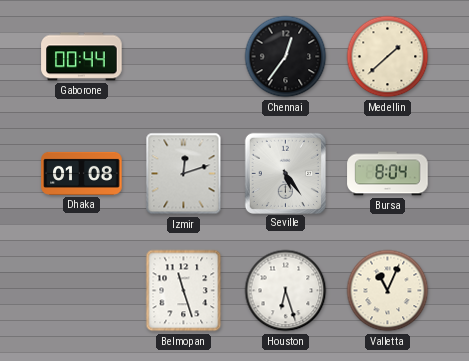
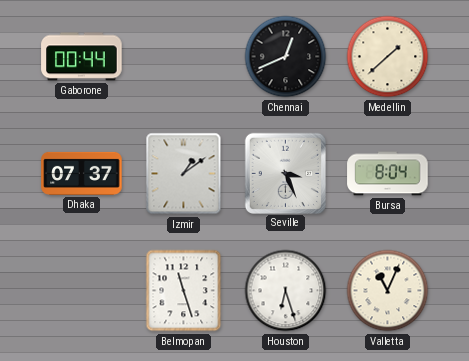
Chennai: 12:36 -> 12:41
Dhaka: 01:08 -> 07:37
Izmir: 12:12 -> 1:09
Seville: 5:24 -> 3:26
